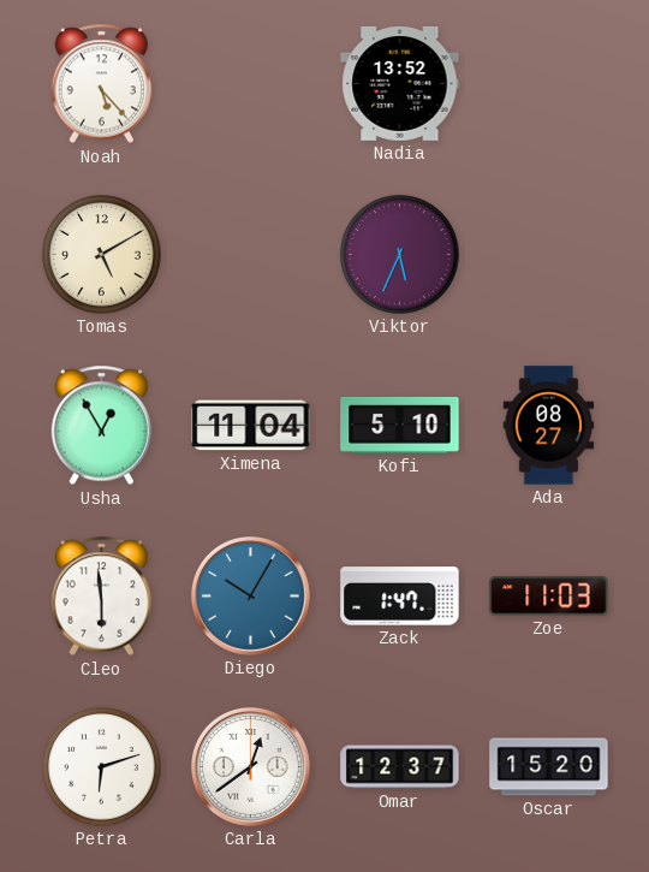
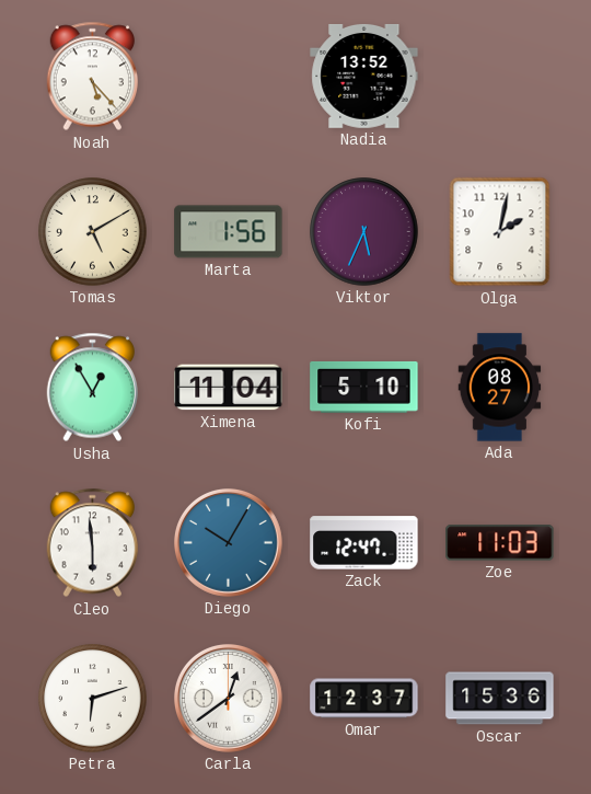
Marta: none -> 1:56
Olga: none -> 2:02
Zack: 1:47 -> 12:47
Oscar: 15:20 -> 15:36
